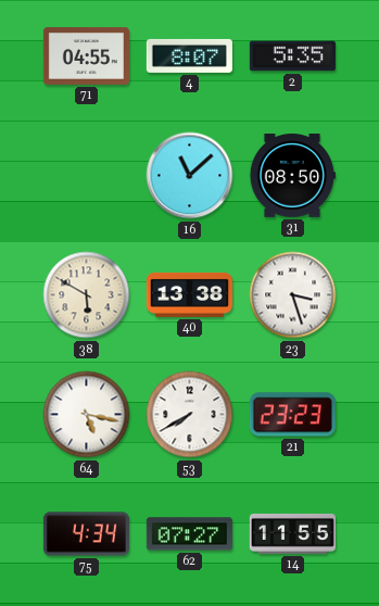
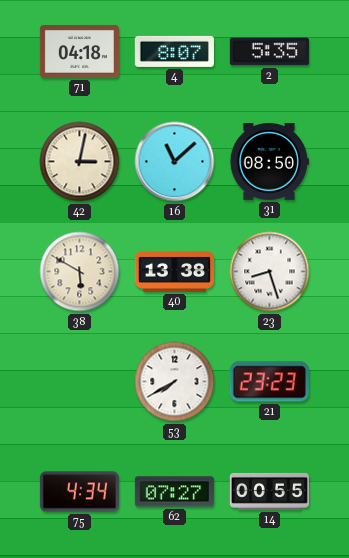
71: 04:55 -> 04:18
42: none -> 3:02
23: 3:27 -> 8:27
64: 5:17 -> none
14: 11:55 -> 00:55
